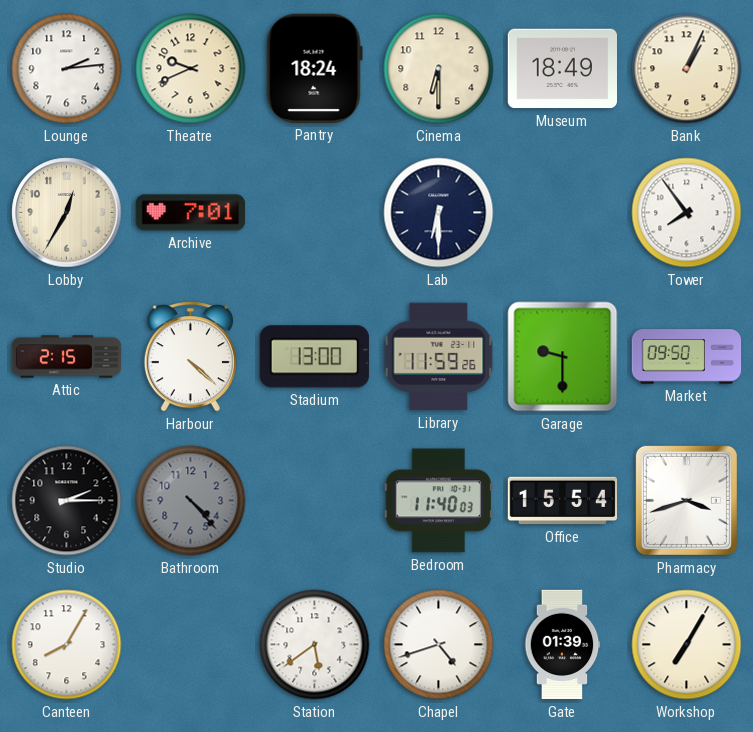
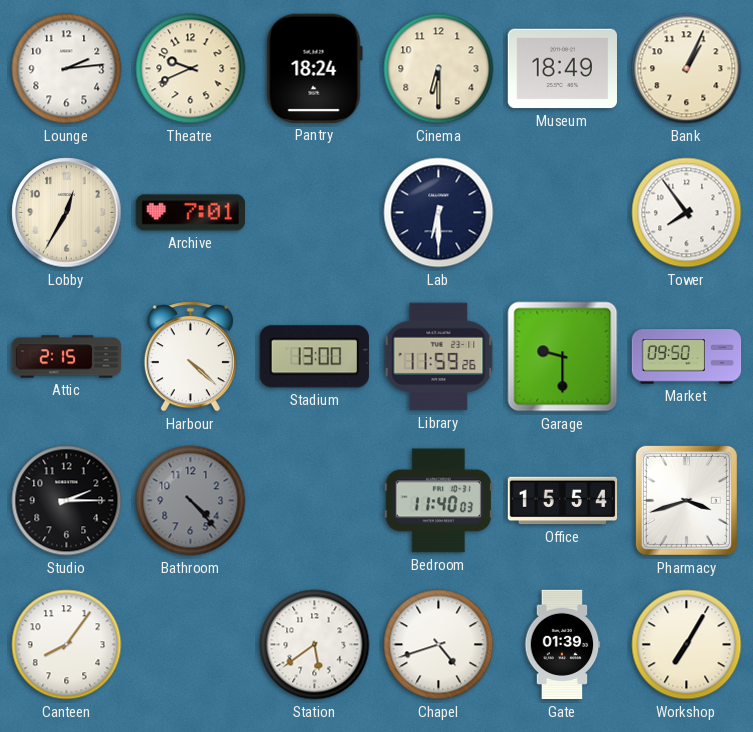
Canteen: 8:05 -> 8:06
